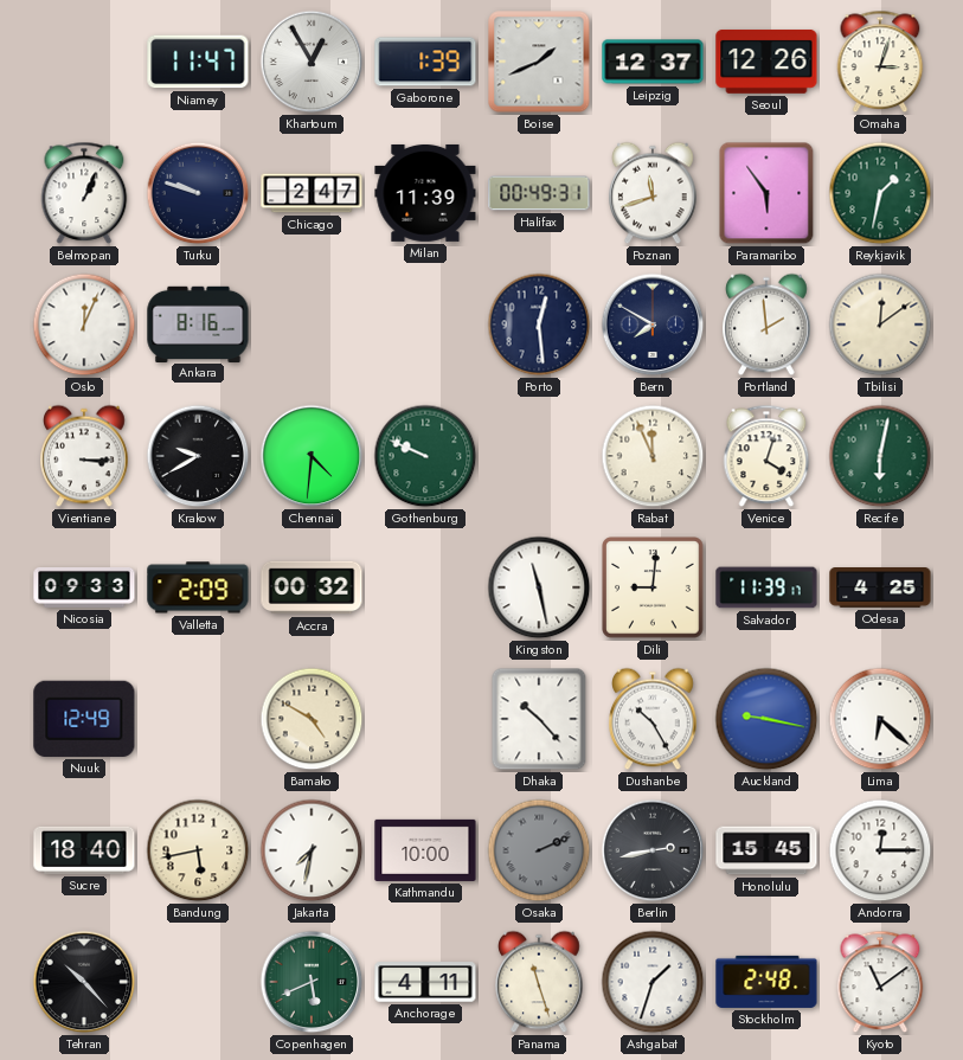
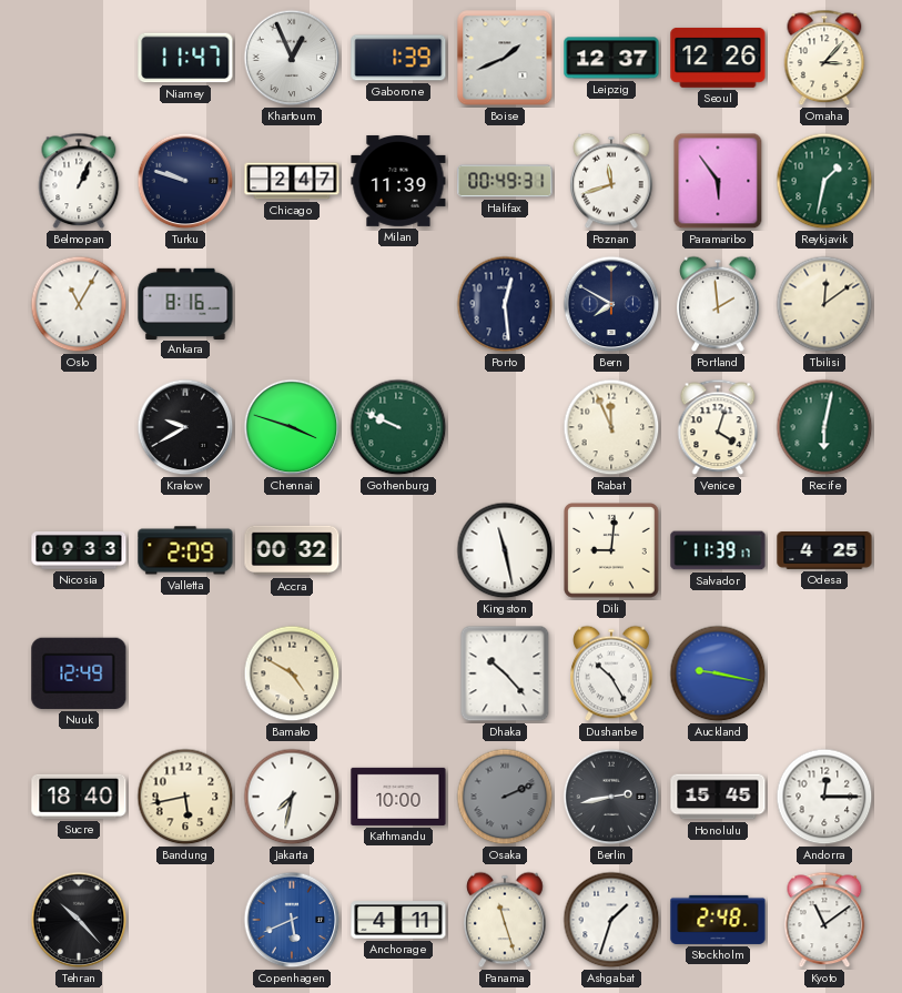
Khartoum: 12:55 -> 12:56
Omaha: 3:03 -> 3:07
Oslo: 12:04 -> 11:05
Vientiane: 3:15 -> none
Chennai: 4:31 -> 3:48
Lima: 6:22 -> none
Copenhagen dial: green -> blue
